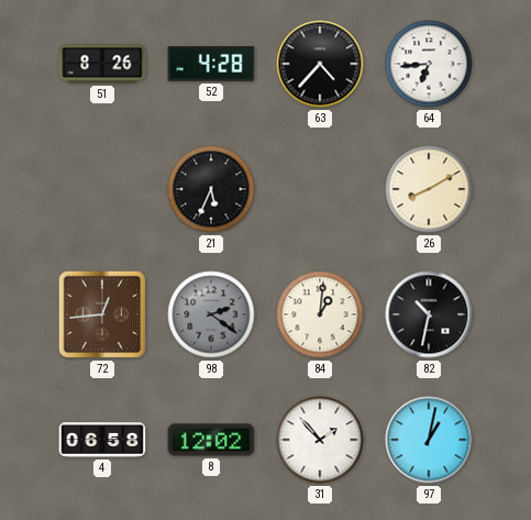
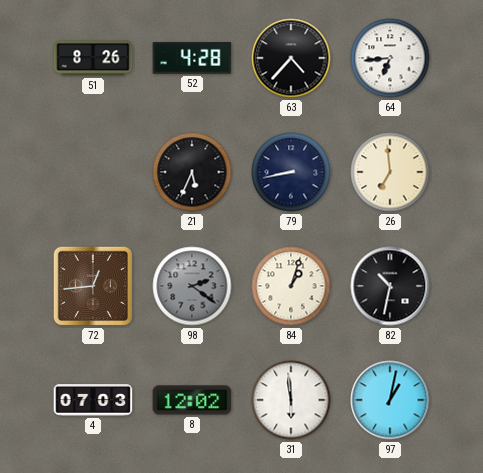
79: none -> 8:43
26: 8:10 -> 6:59
84: 1:01 -> 1:03
4: 06:58 -> 07:03
31: 1:53 -> 5:59
